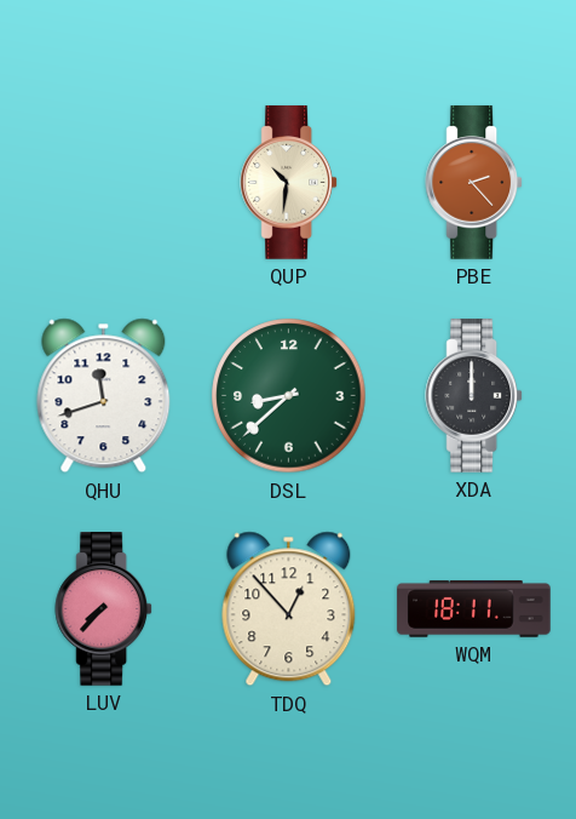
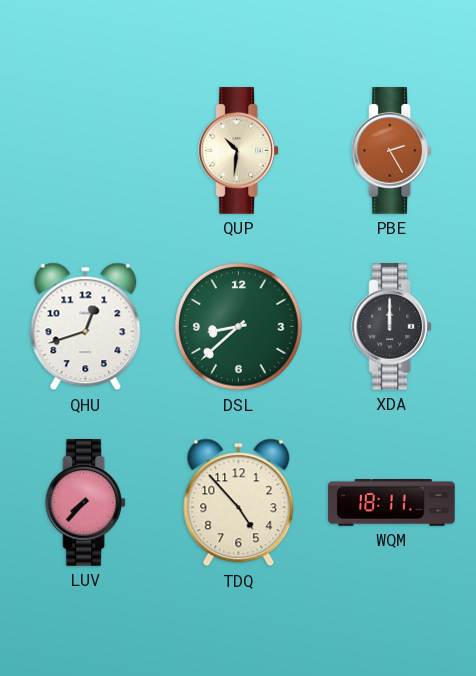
PBE: 2:23 -> 2:25
QHU: 11:42 -> 12:42
TDQ: 12:53 -> 4:53
